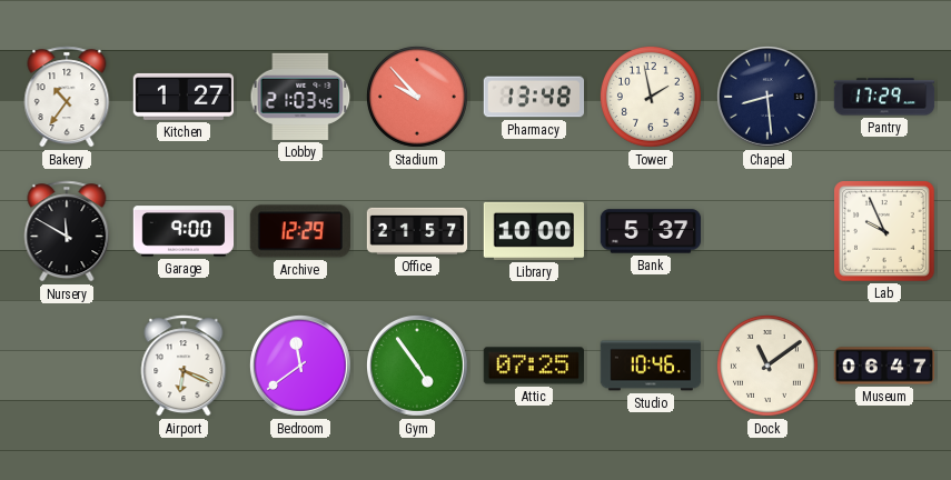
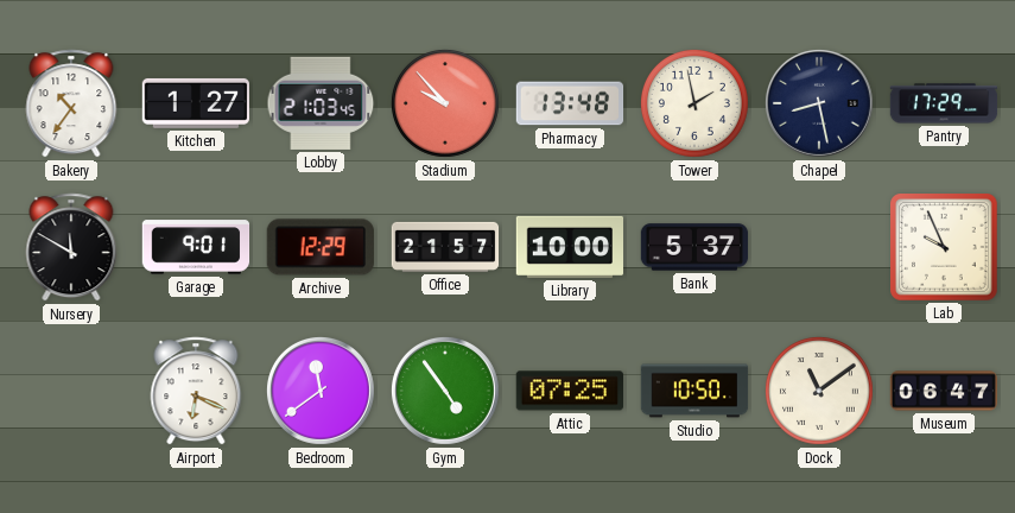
Chapel: 8:29 -> 8:28
Garage: 9:00 -> 9:01
Studio: 10:46 -> 10:50
